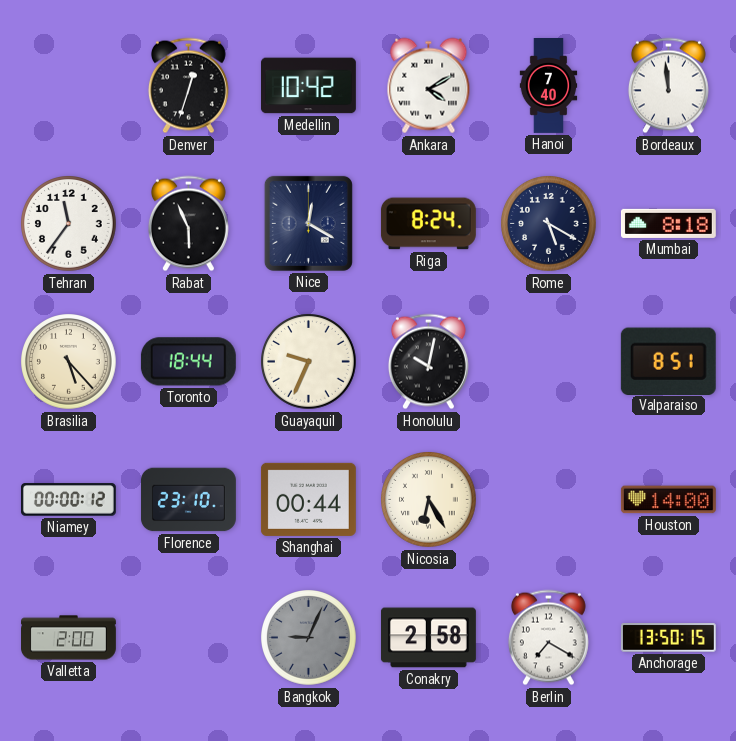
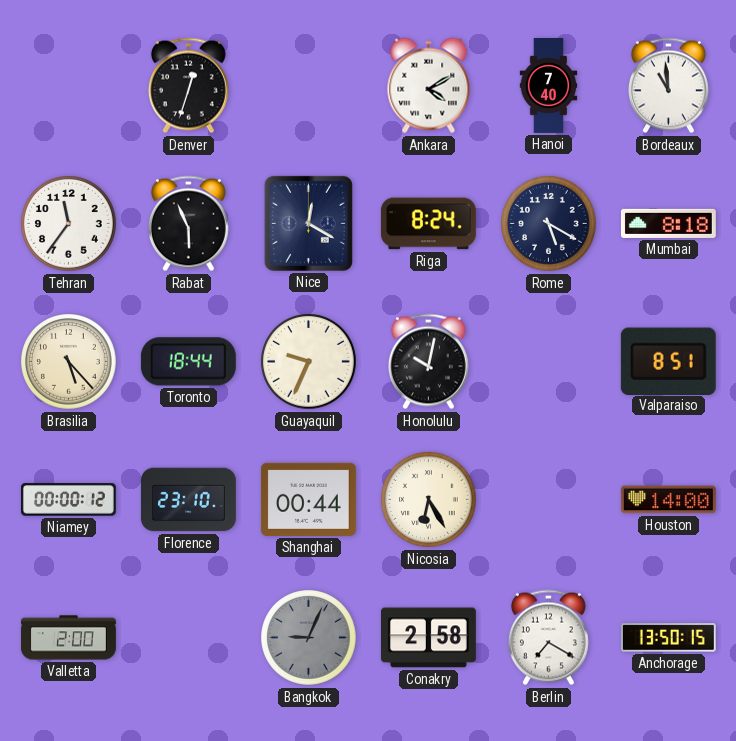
Medellin: 10:42 -> none
Bordeaux: 11:59 -> 10:59
